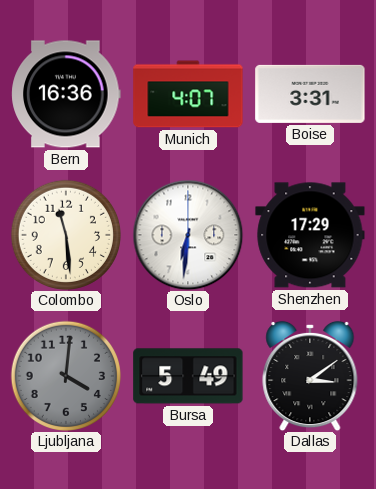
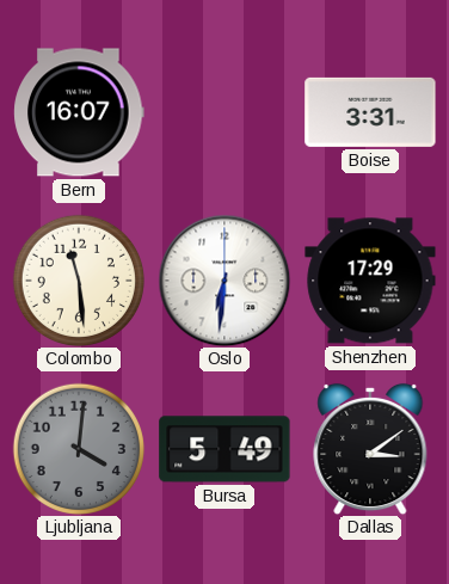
Bern: 16:36 -> 16:07
Munich: 4:07 -> none
